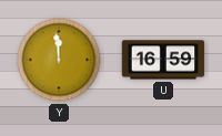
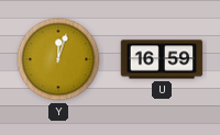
Y: 11:59 -> 12:03
